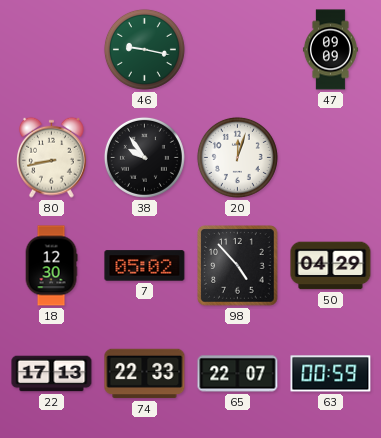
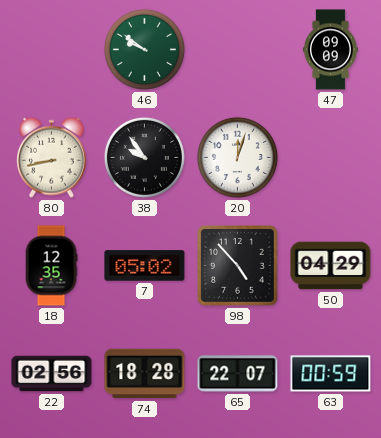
46: 9:17 -> 9:51
18: 12:30 -> 12:35
22: 17:13 -> 02:56
74: 22:33 -> 18:28
